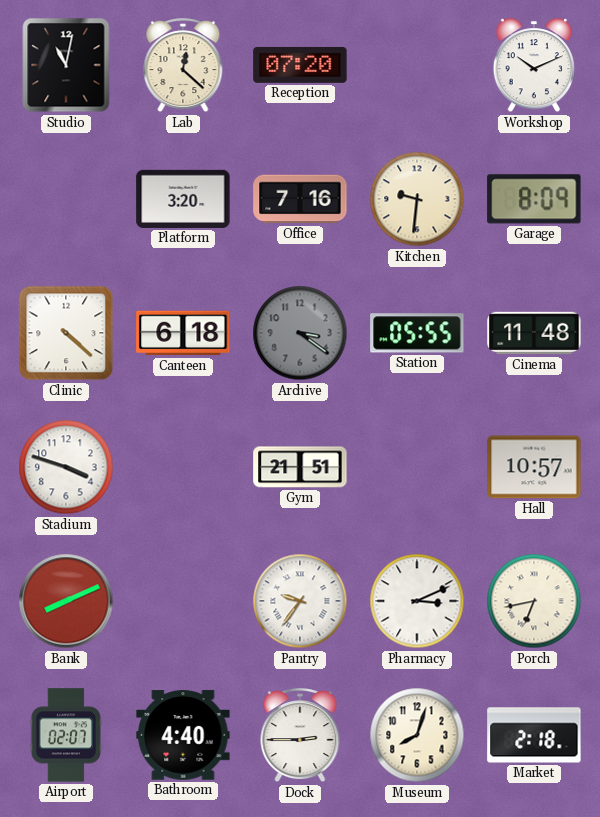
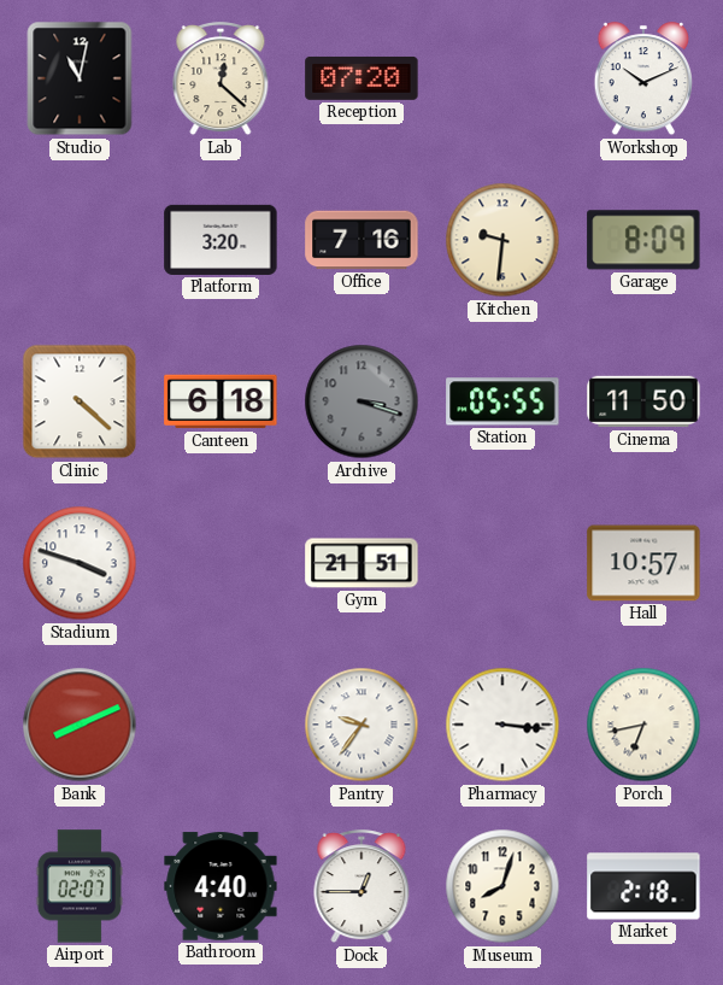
Archive: 3:21 -> 3:18
Cinema: 11:48 -> 11:50
Pharmacy: 3:11 -> 3:16
Dock: 2:45 -> 12:45
